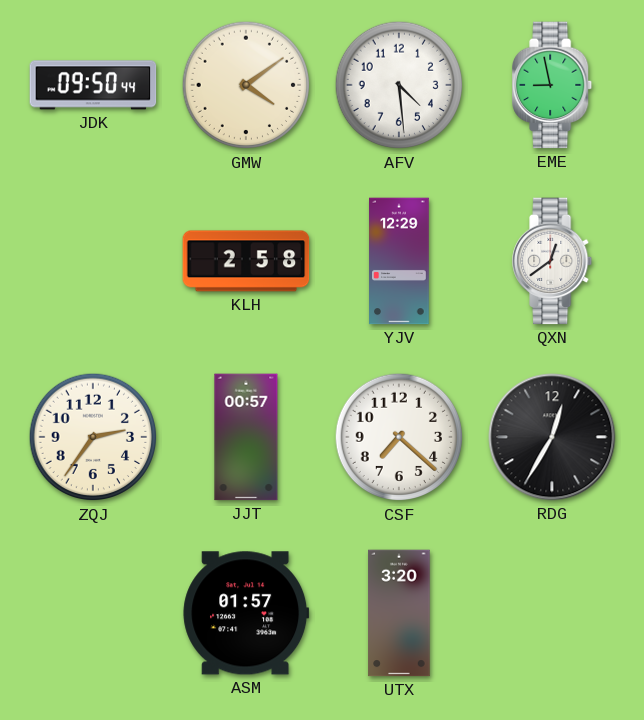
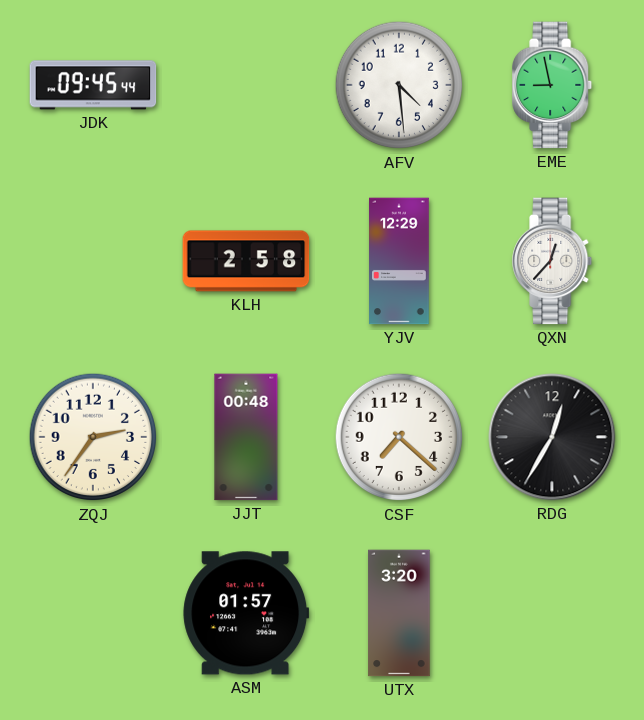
JDK: 09:50 -> 09:45
GMW: 4:09 -> none
QXN: 12:39 -> 12:37
JJT: 00:57 -> 00:48
